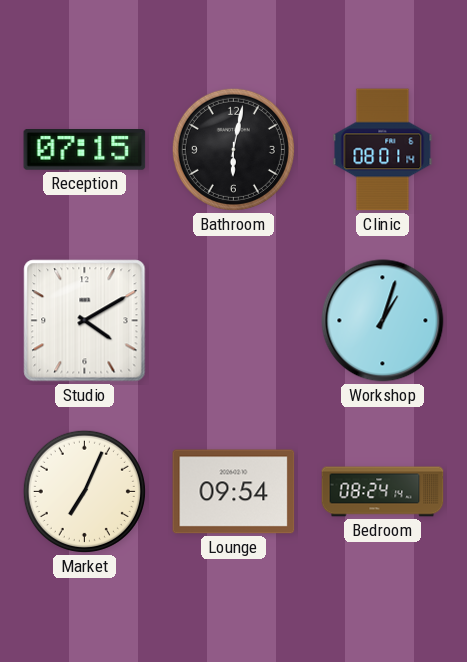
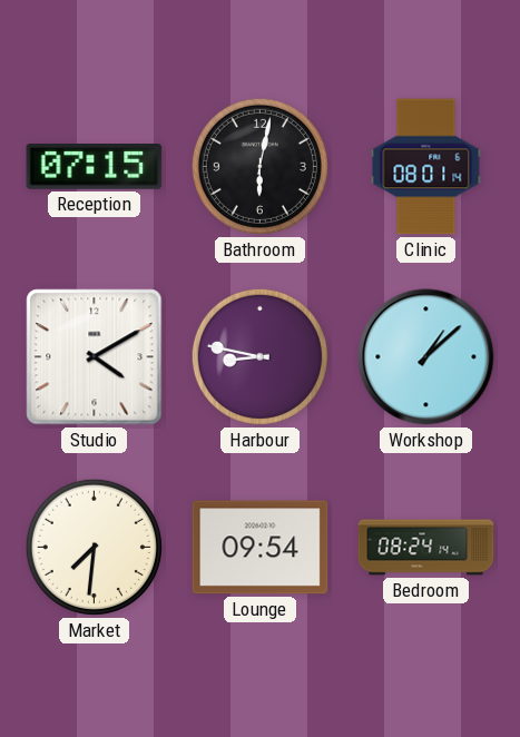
Harbour: none -> 8:47
Workshop: 1:03 -> 1:08
Market: 7:04 -> 7:31
